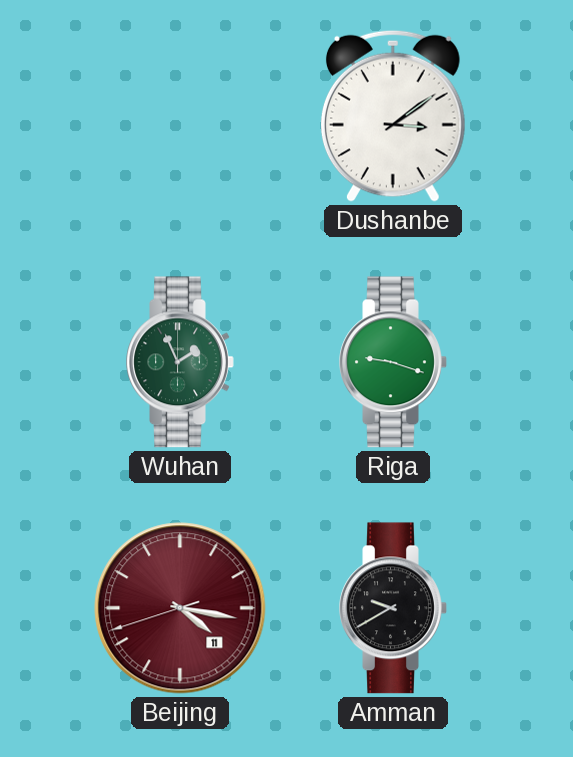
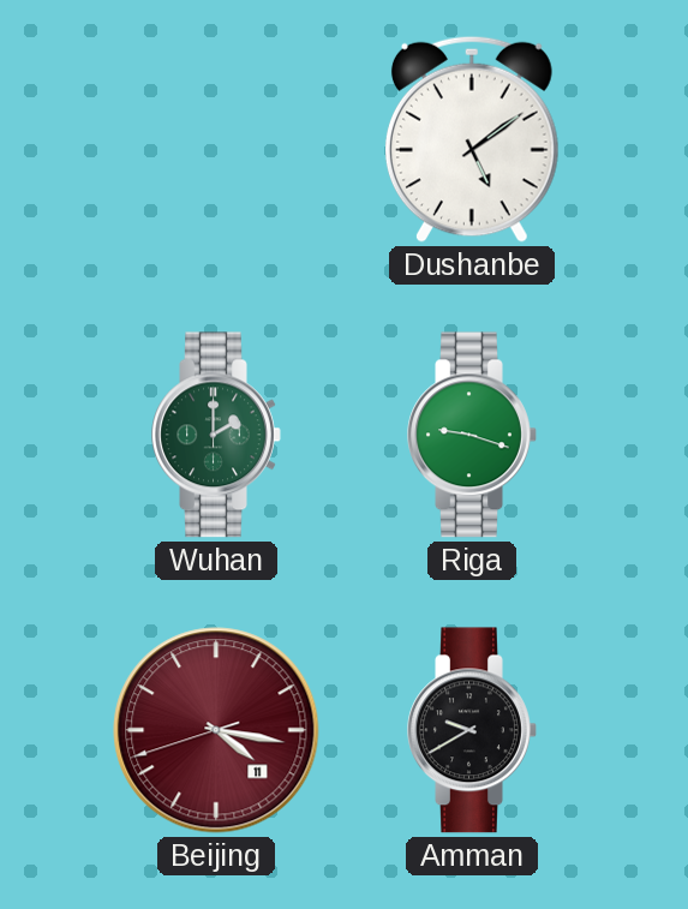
Dushanbe: 3:09 -> 5:09
Wuhan: 1:56 -> 2:00
